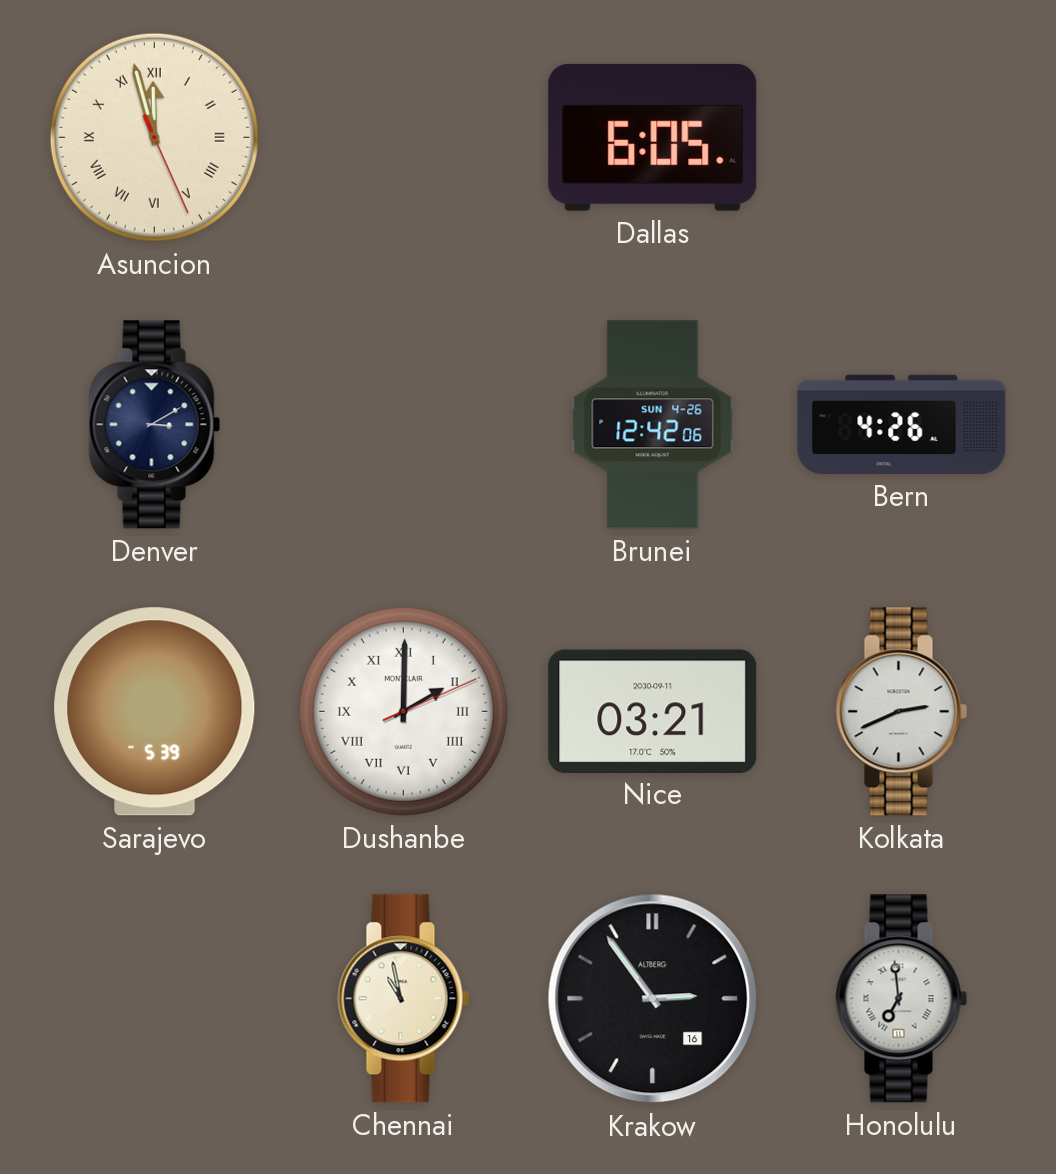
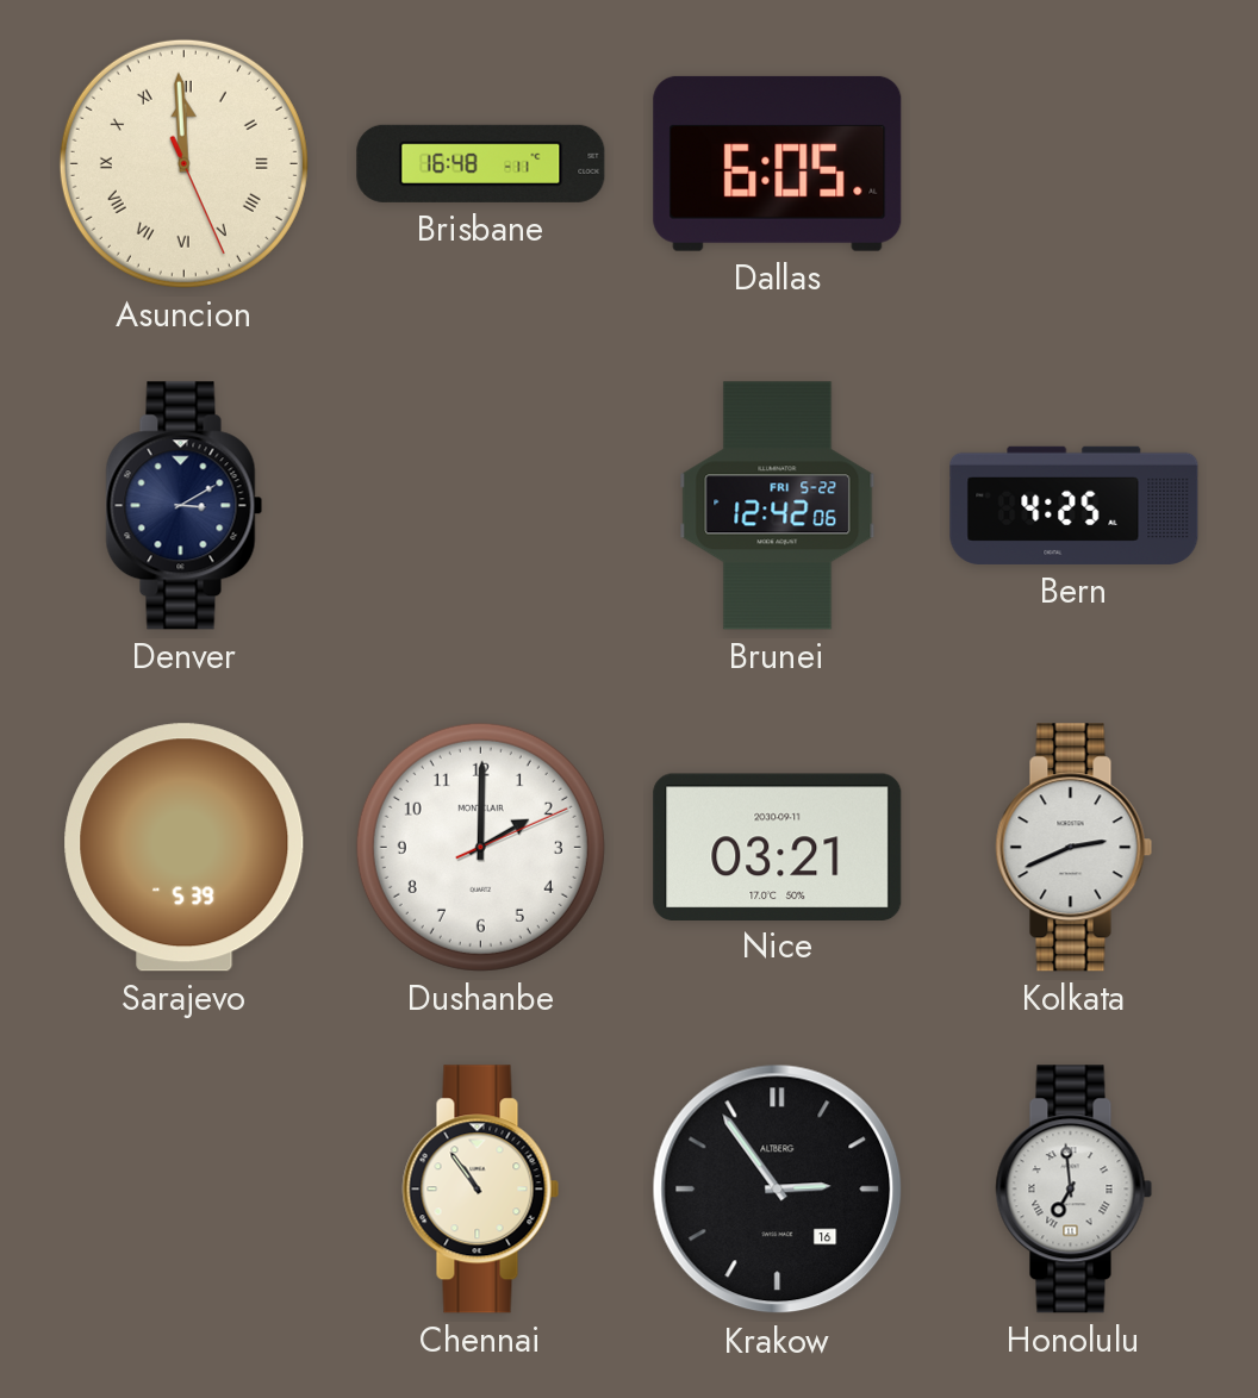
Asuncion: 11:57 -> 11:59
Brisbane: none -> 16:48
Brunei date: SUN 4-26 -> FRI 5-22
Bern: 4:26 -> 4:25
Dushanbe numerals: Roman -> Arabic
Chennai: 10:58 -> 10:54
